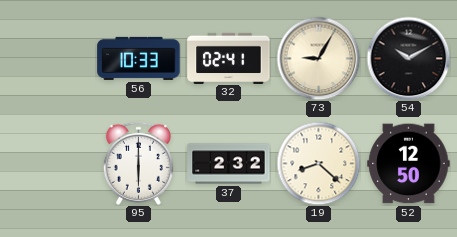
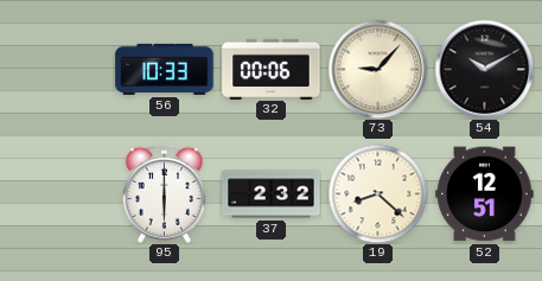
32: 02:41 -> 00:06
73: 9:05 -> 9:07
52: 12:50 -> 12:51
